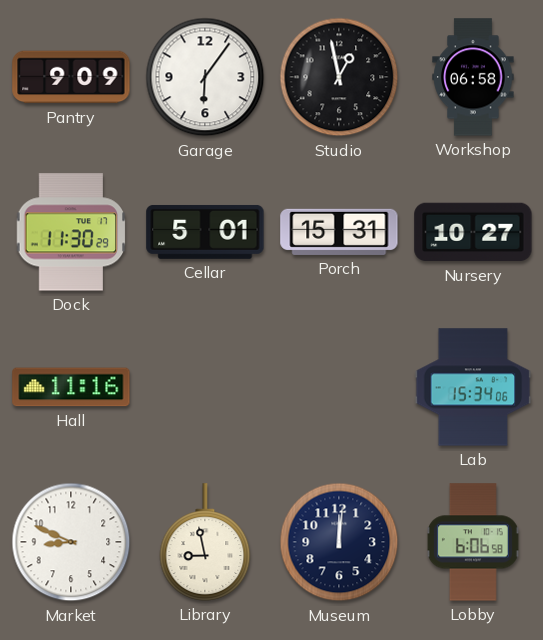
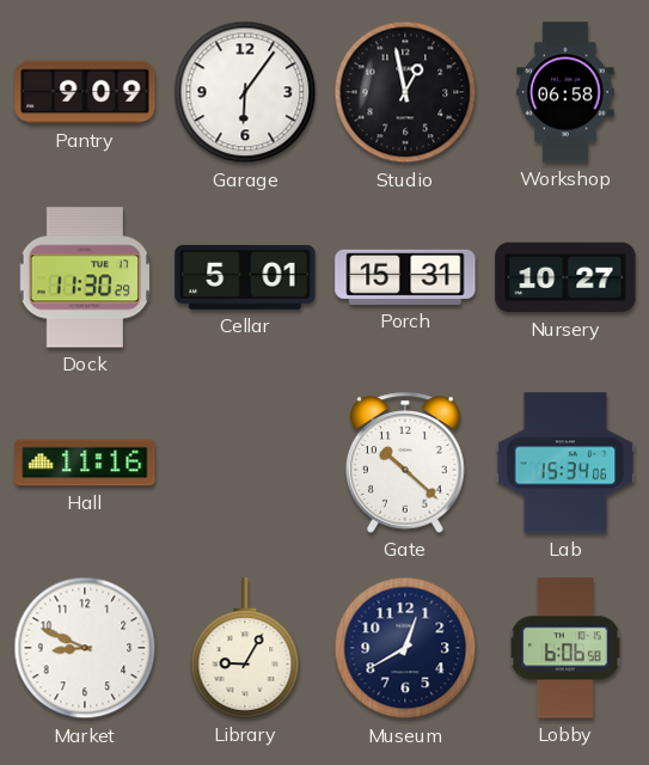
Gate: none -> 10:22
Library: 8:58 -> 9:05
Museum: 12:01 -> 12:40
